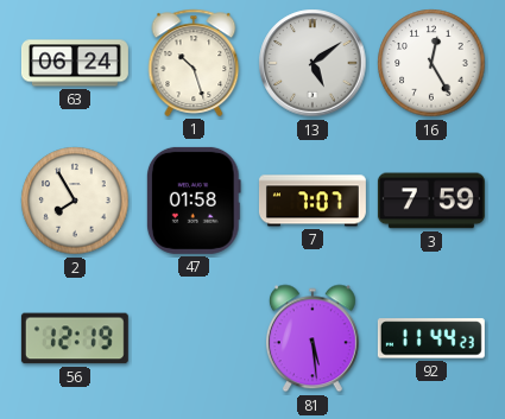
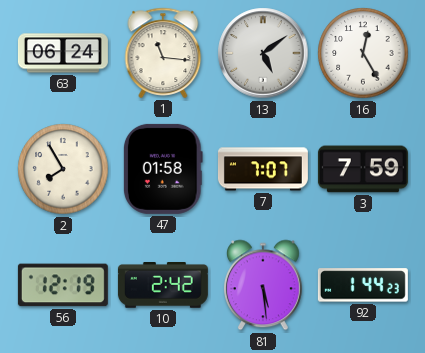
1: 10:27 -> 11:16
10: none -> 2:42
92: 11:44 -> 1:44
